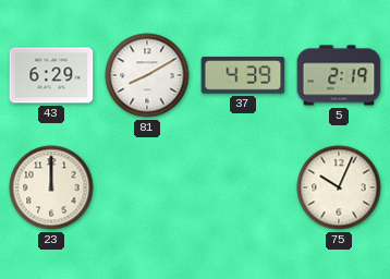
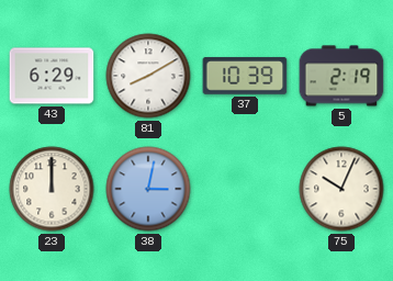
37: 4:39 -> 10:39
38: none -> 3:02
